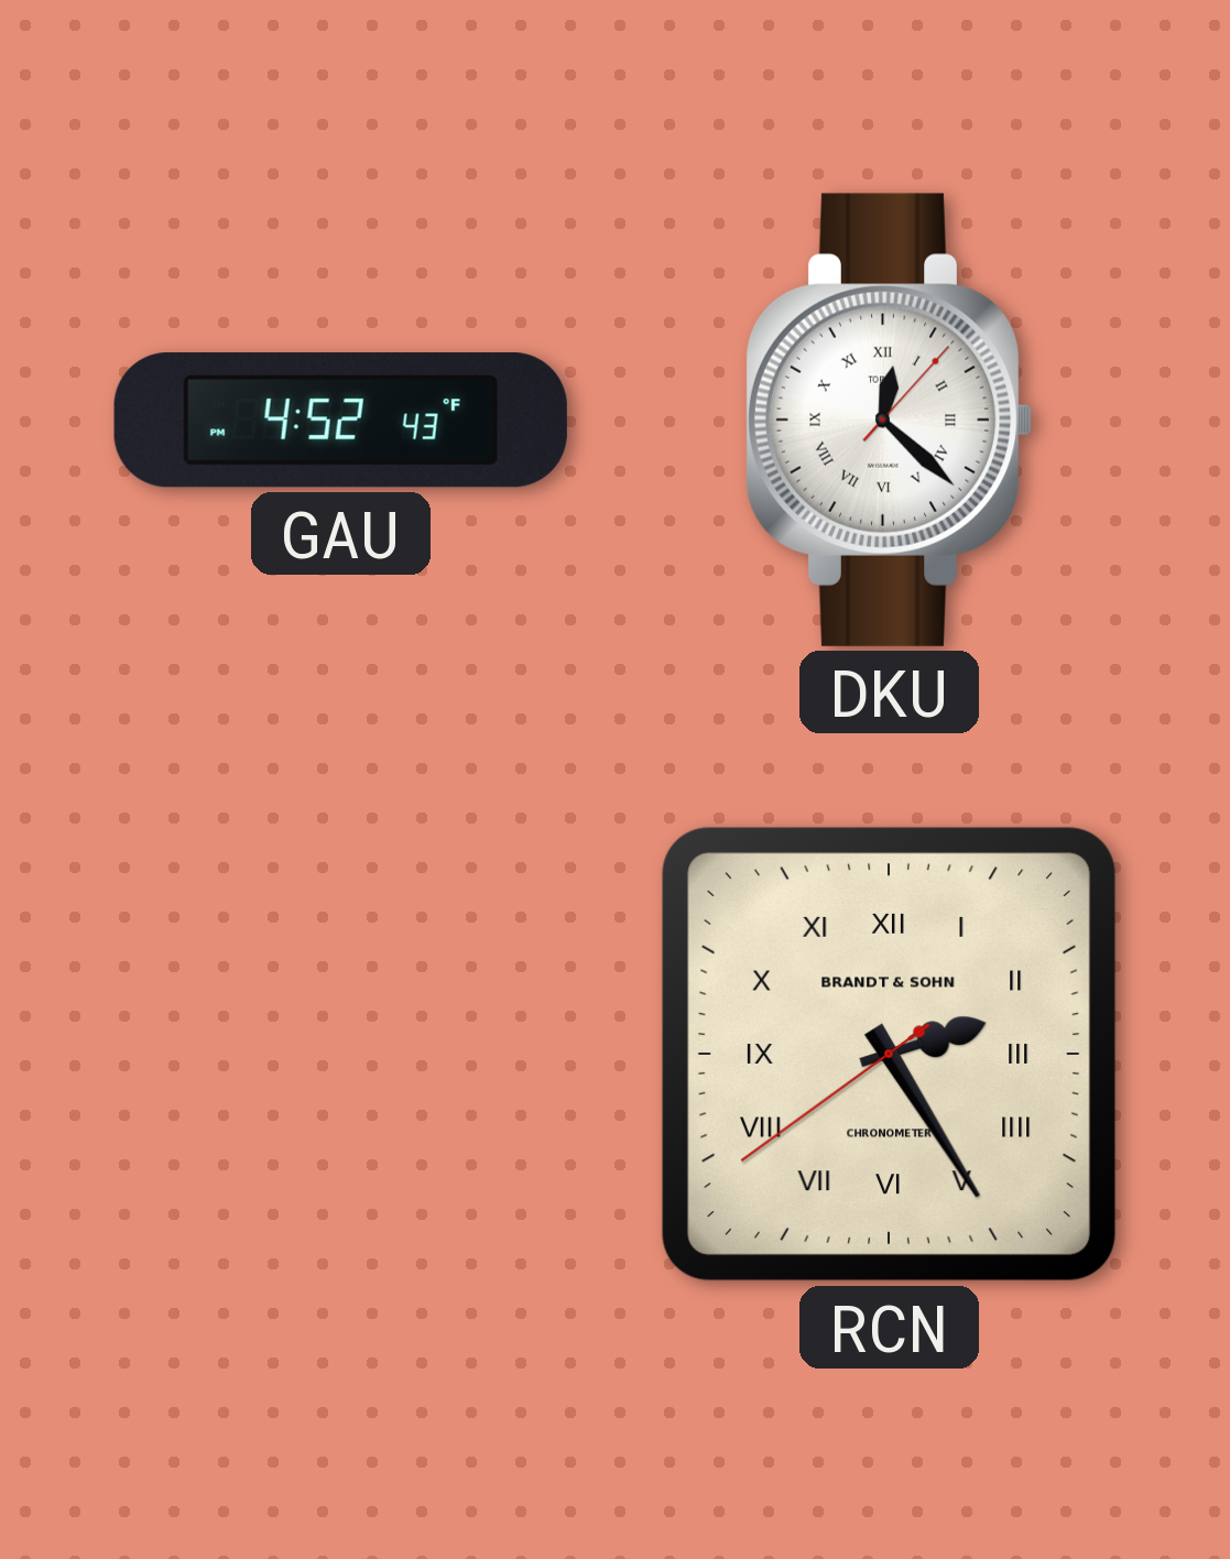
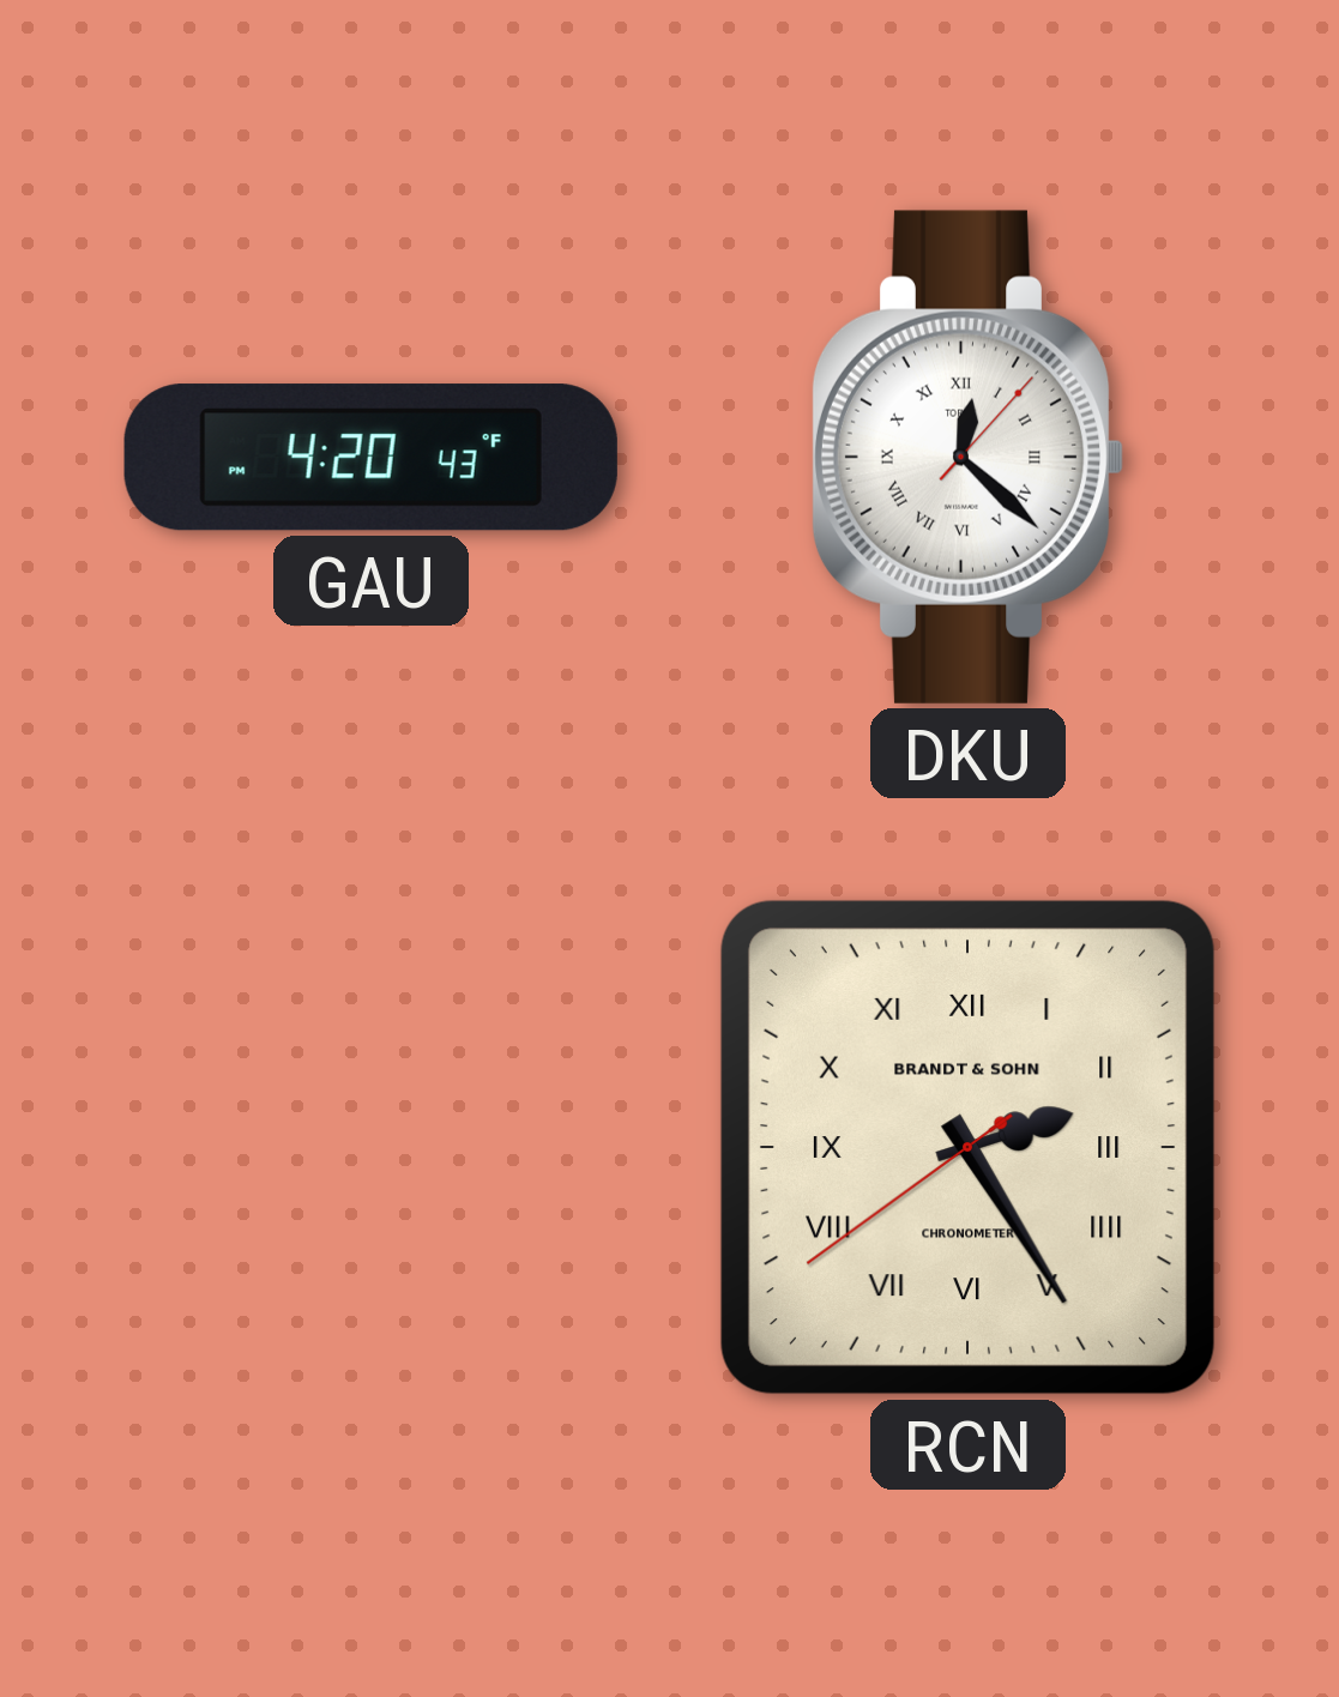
GAU: 4:52 -> 4:20
